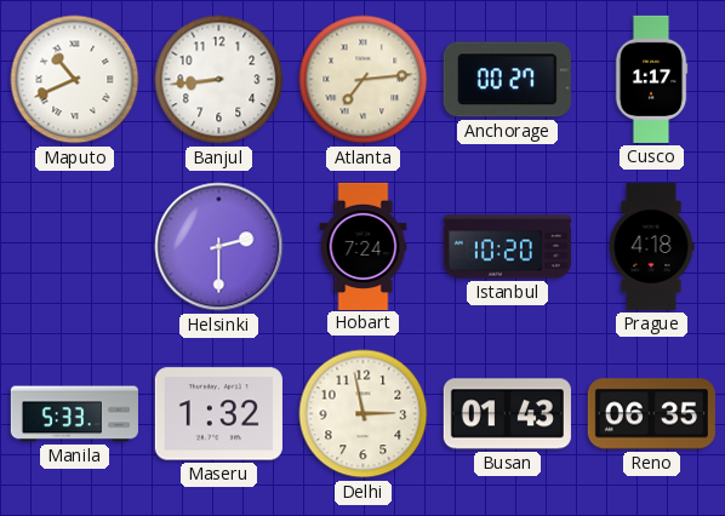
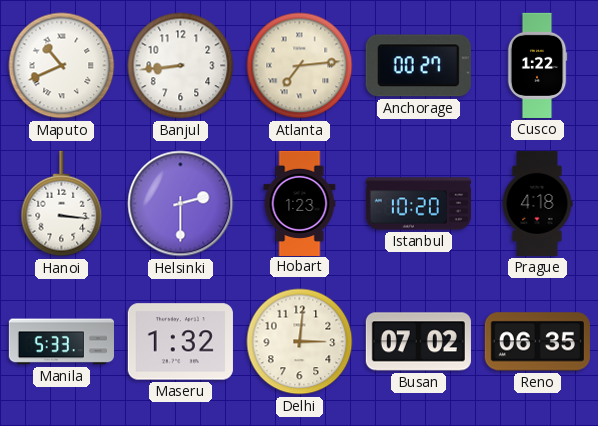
Cusco: 1:17 -> 1:22
Hanoi: none -> 3:16
Hobart: 7:24 -> 1:23
Delhi: 2:58 -> 3:01
Busan: 01:43 -> 07:02
